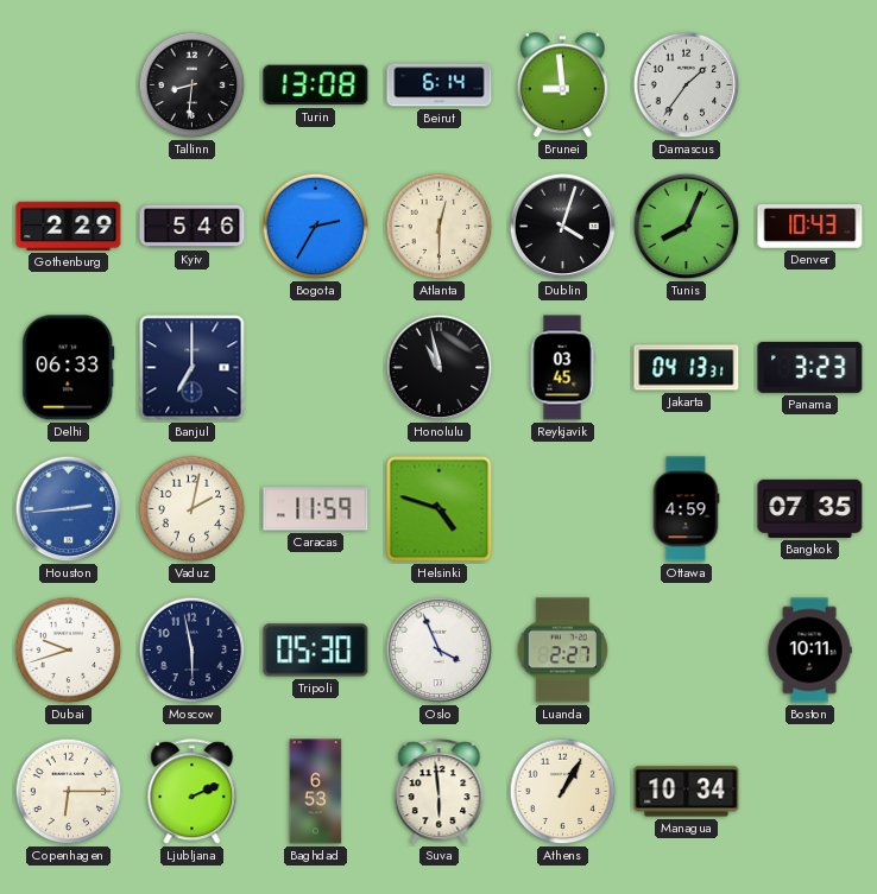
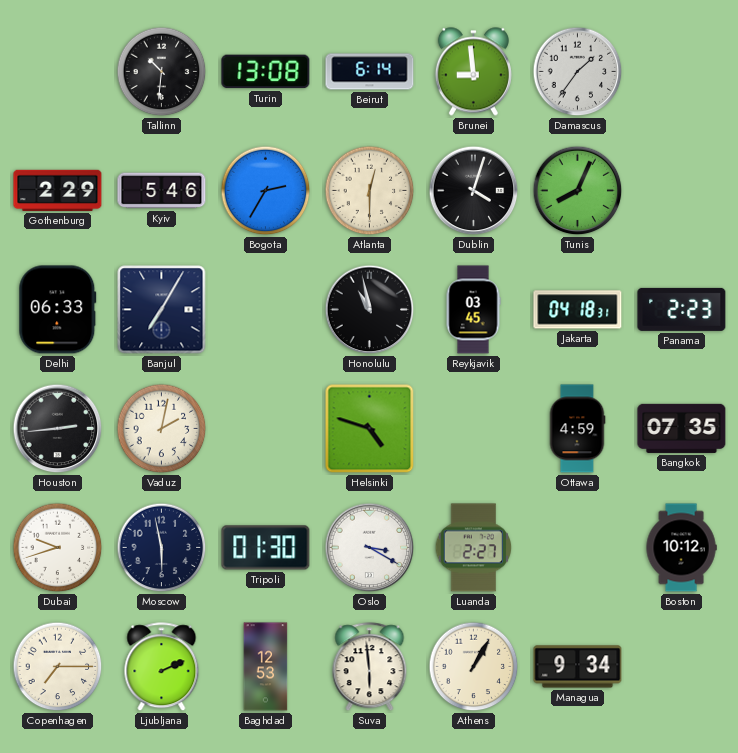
Tallinn: 8:31 -> 10:31
Denver: 10:43 -> none
Banjul: 7:00 -> 7:05
Jakarta: 04:13 -> 04:18
Panama: 3:23 -> 2:23
Houston dial: blue -> black
Caracas: 11:59 -> none
Tripoli: 05:30 -> 01:30
Oslo: 3:56 -> 3:20
Boston: 10:11 -> 10:12
Copenhagen: 6:15 -> 7:15
Baghdad: 6:53 -> 12:53
Managua: 10:34 -> 9:34
